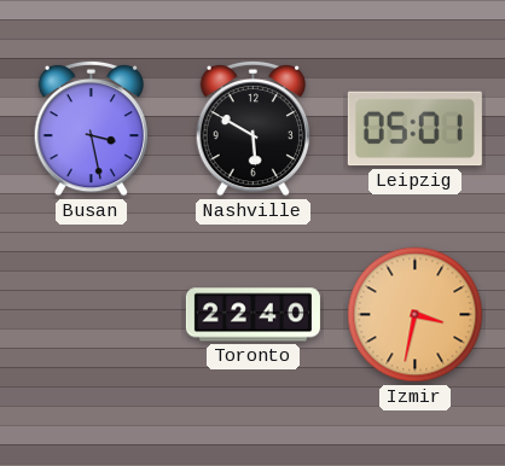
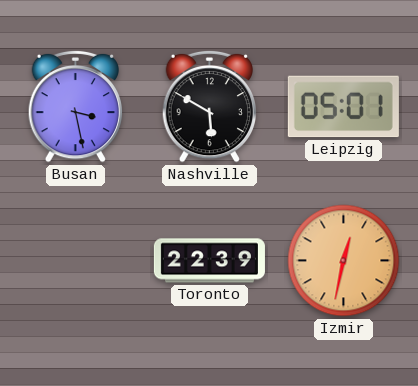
Toronto: 22:40 -> 22:39
Izmir: 3:32 -> 12:32
